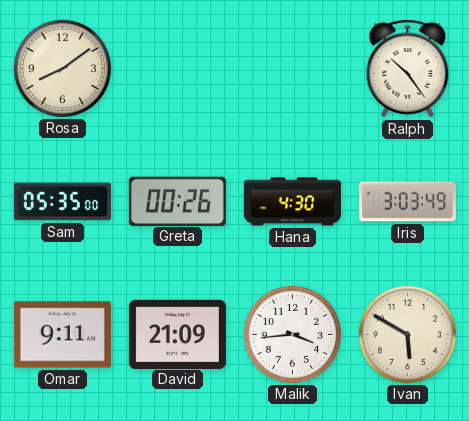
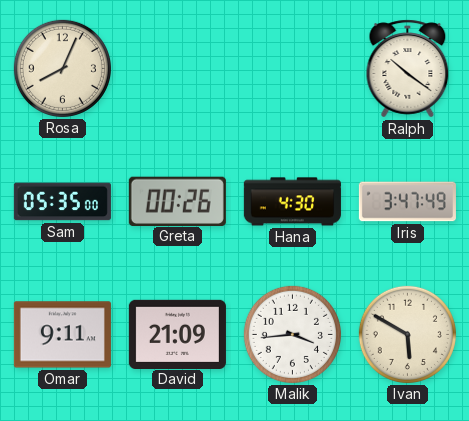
Rosa: 8:09 -> 8:04
Ralph: 10:24 -> 10:21
Iris: 3:03 -> 3:47
